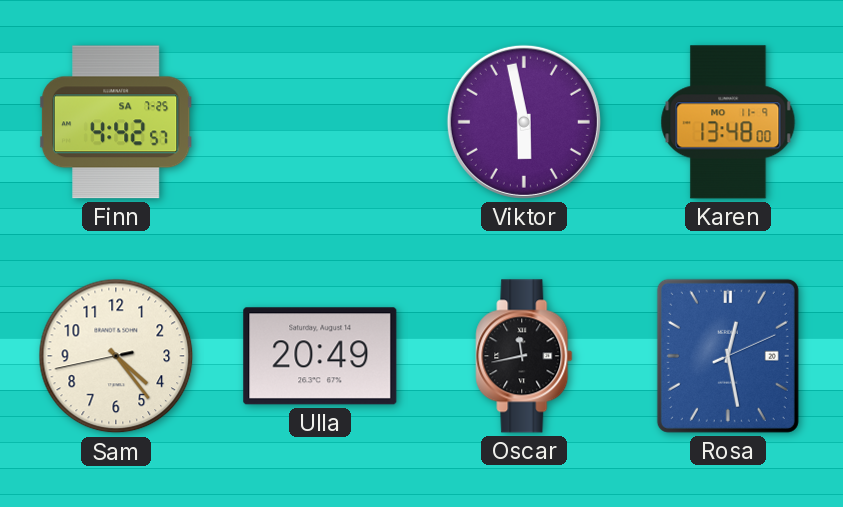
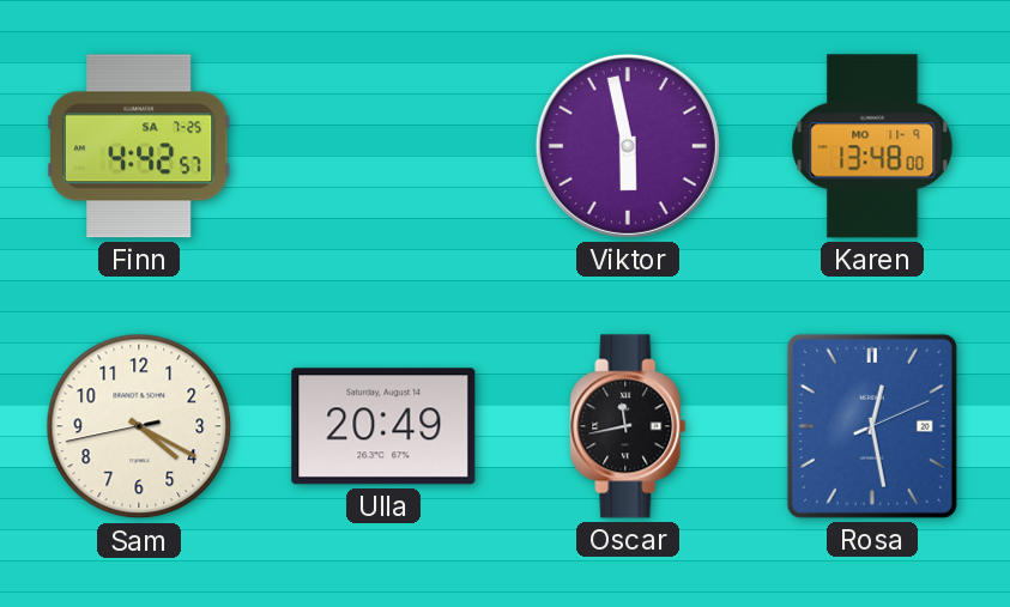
Sam: 4:23 -> 4:19
